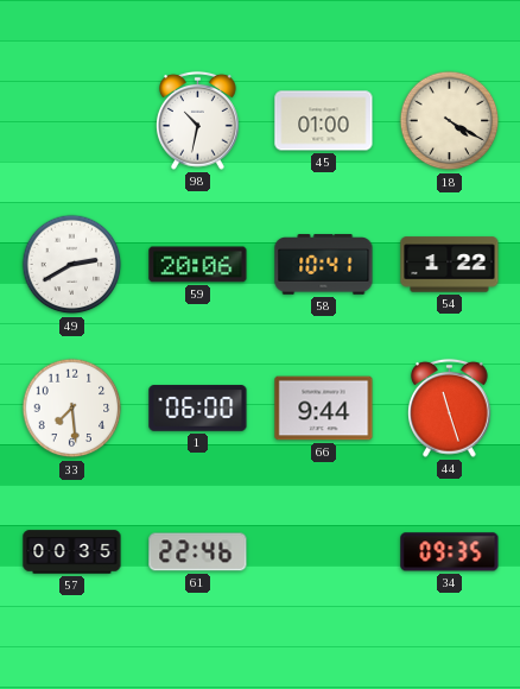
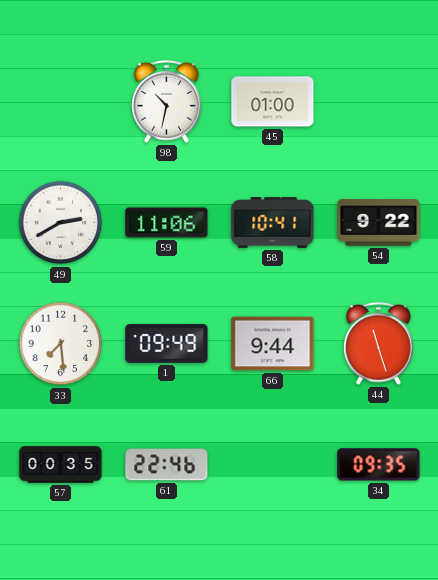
18: 4:20 -> none
59: 20:06 -> 11:06
54: 1:22 -> 9:22
1: 06:00 -> 09:49
